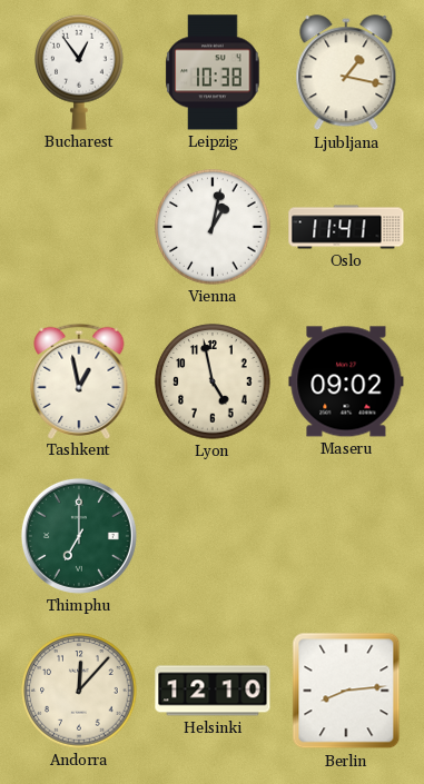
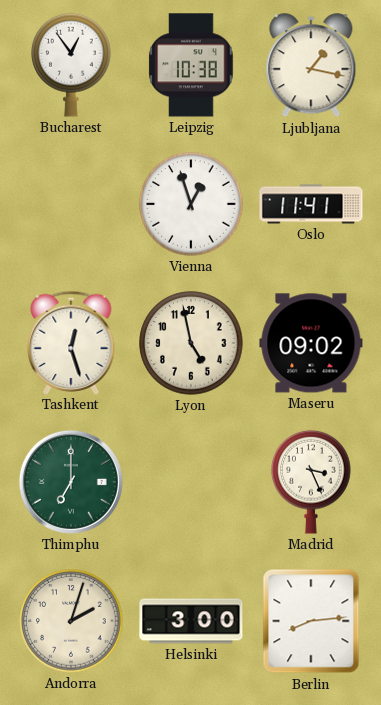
Vienna: 1:02 -> 12:57
Tashkent: 12:58 -> 12:27
Madrid: none -> 3:26
Andorra: 12:07 -> 2:03
Helsinki: 12:10 -> 3:00
